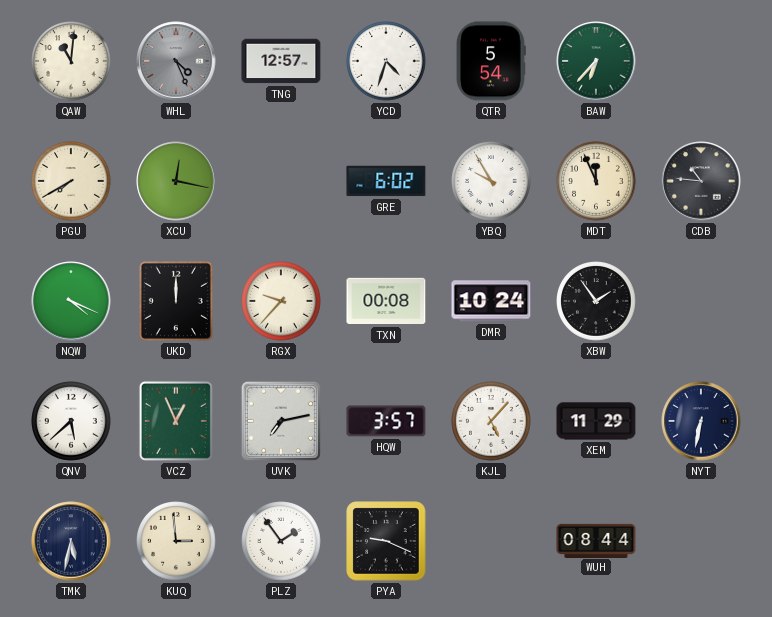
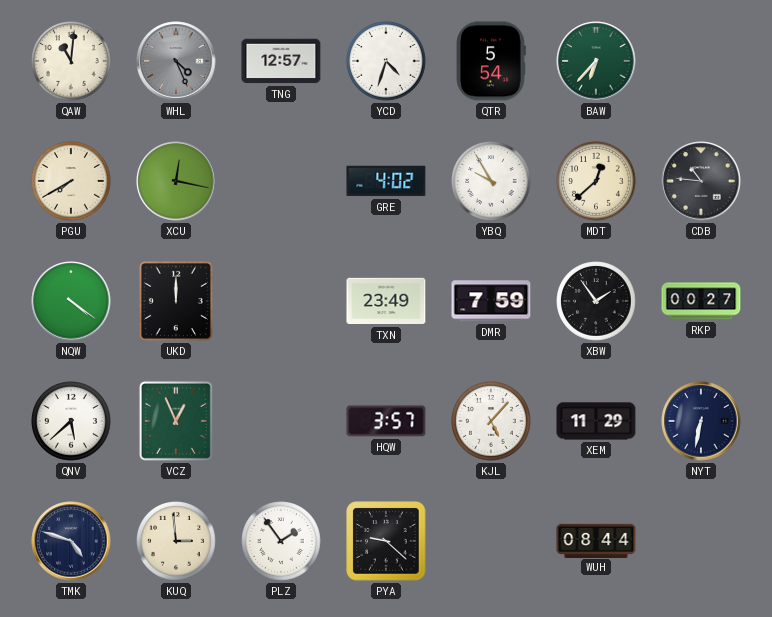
GRE: 6:02 -> 4:02
MDT: 11:56 -> 12:38
NQW: 4:19 -> 4:21
RGX: 9:37 -> none
TXN: 00:08 -> 23:49
DMR: 10:24 -> 7:59
RKP: none -> 00:27
UVK: 7:13 -> none
TMK: 5:32 -> 4:48
PYA: 9:19 -> 9:22
